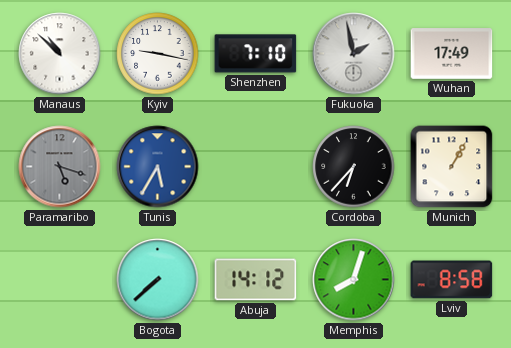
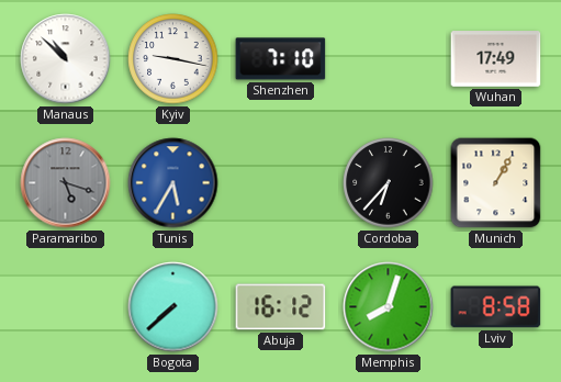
Fukuoka: 1:58 -> none
Abuja: 14:12 -> 16:12
